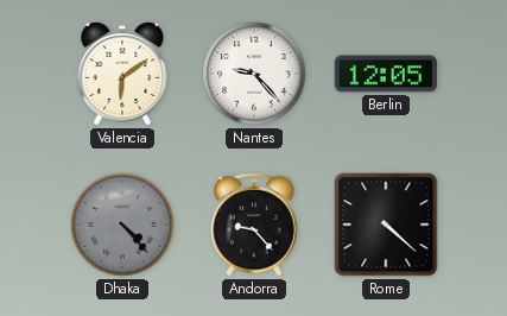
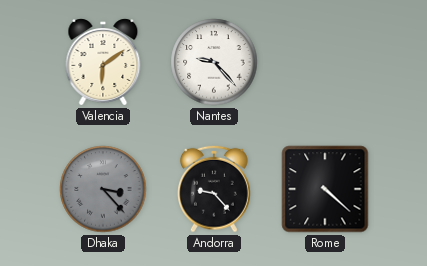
Berlin: 12:05 -> none
Dhaka: 4:23 -> 3:23
